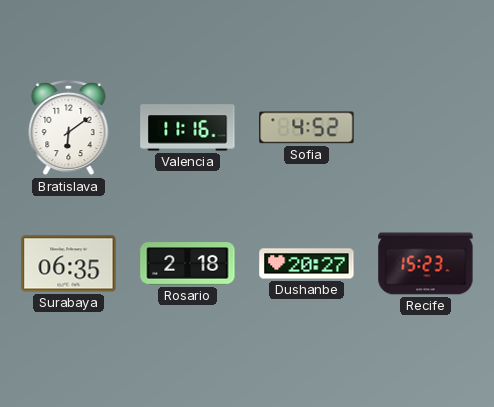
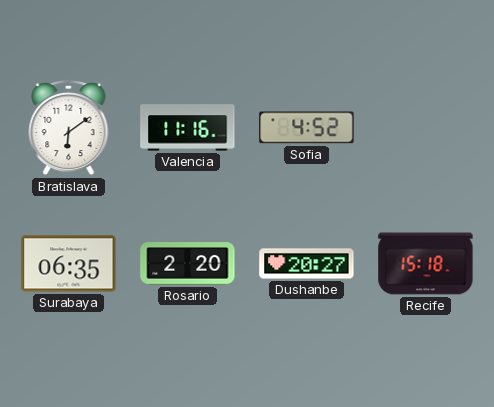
Rosario: 2:18 -> 2:20
Recife: 15:23 -> 15:18
